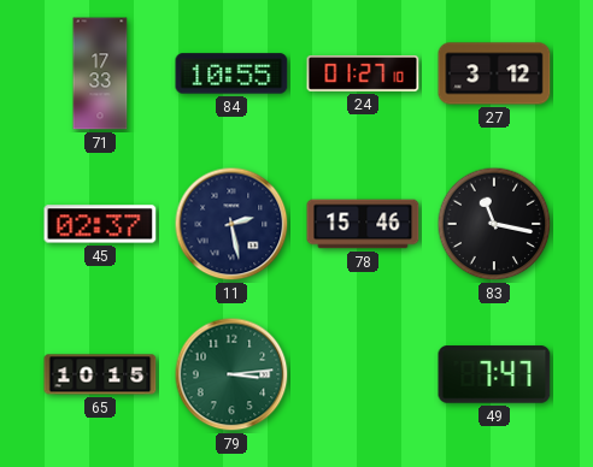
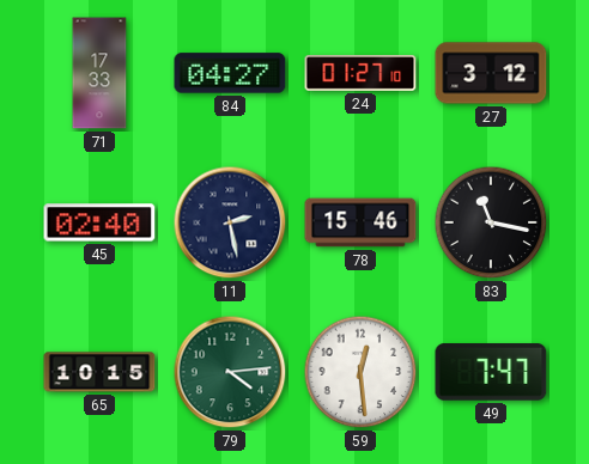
84: 10:55 -> 04:27
45: 02:37 -> 02:40
79: 3:14 -> 4:14
59: none -> 12:29
